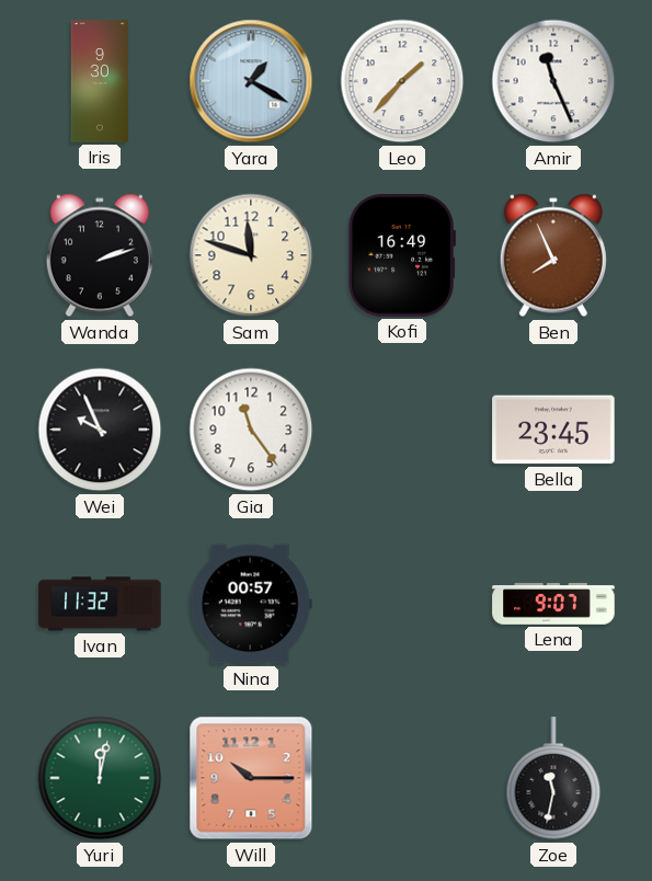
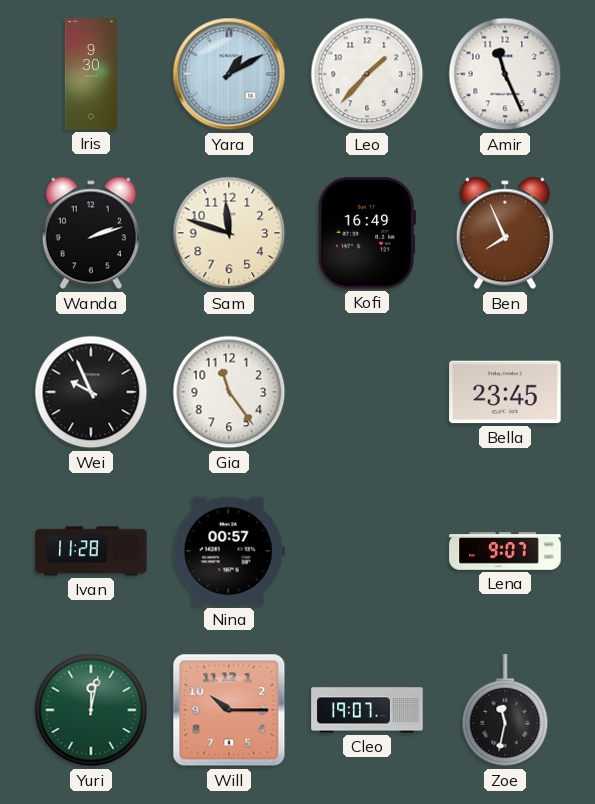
Yara: 1:20 -> 1:10
Ivan: 11:32 -> 11:28
Cleo: none -> 19:07
